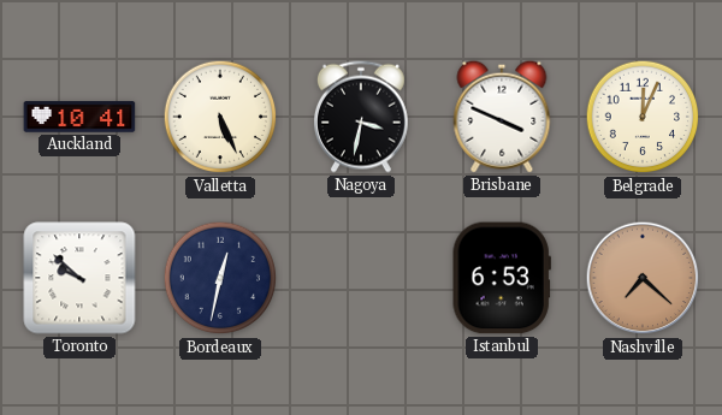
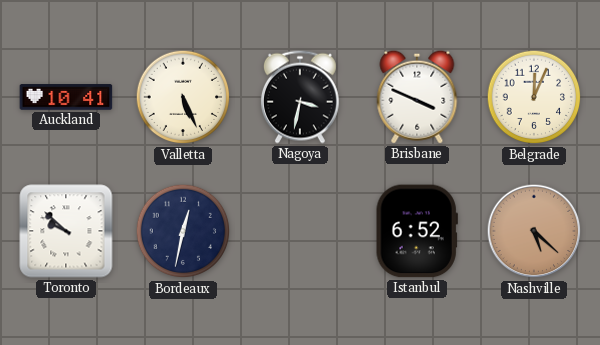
Istanbul: 6:53 -> 6:52
Nashville: 7:22 -> 5:22
